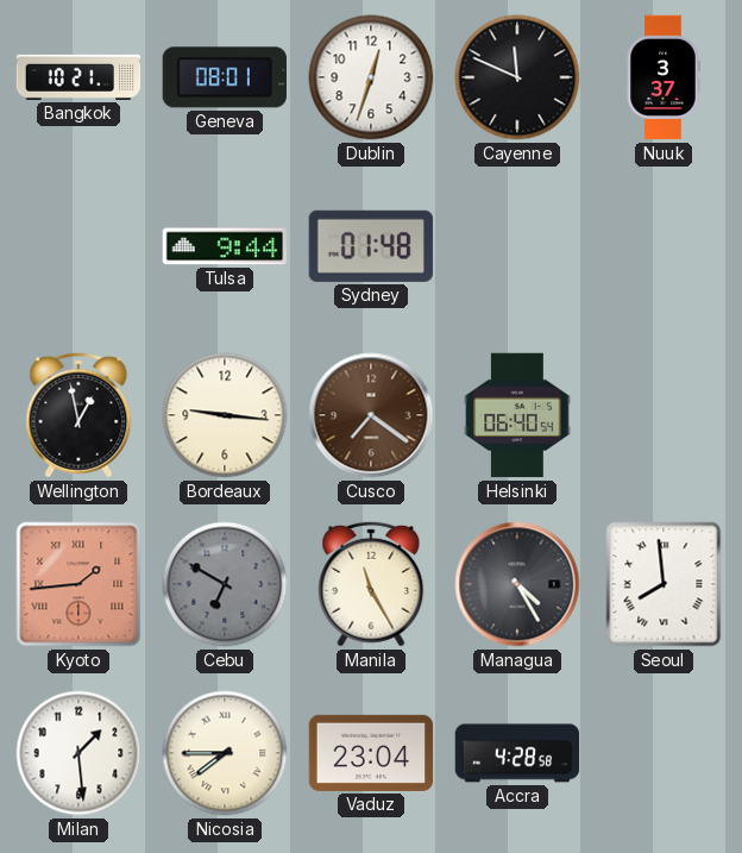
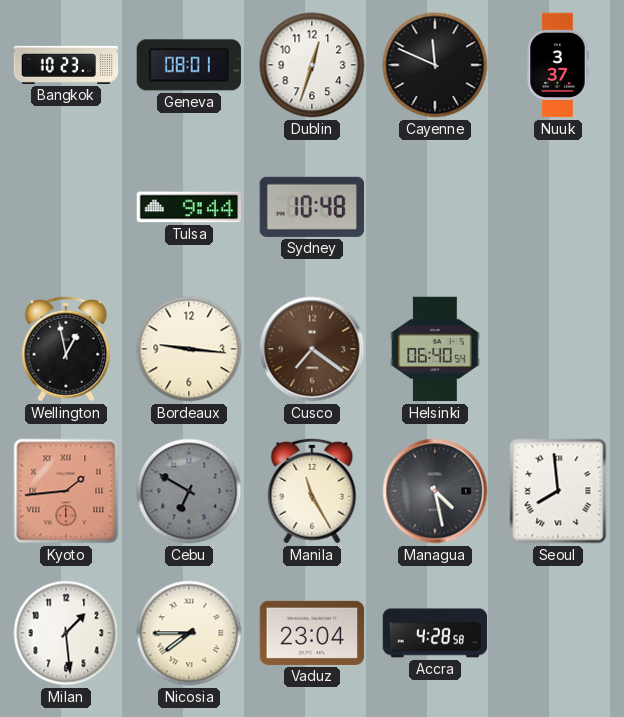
Bangkok: 10:21 -> 10:23
Sydney: 01:48 -> 10:48
Managua: 4:25 -> 4:28
